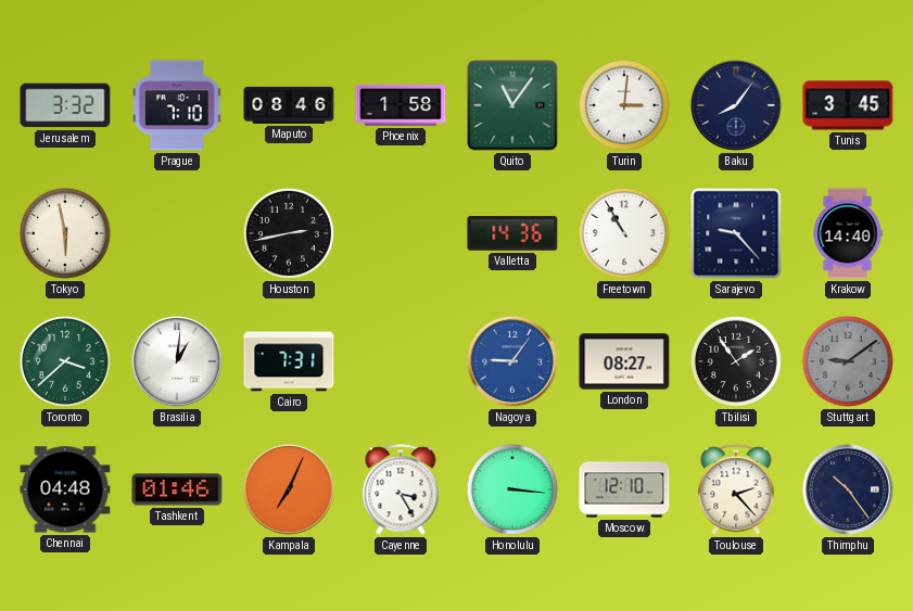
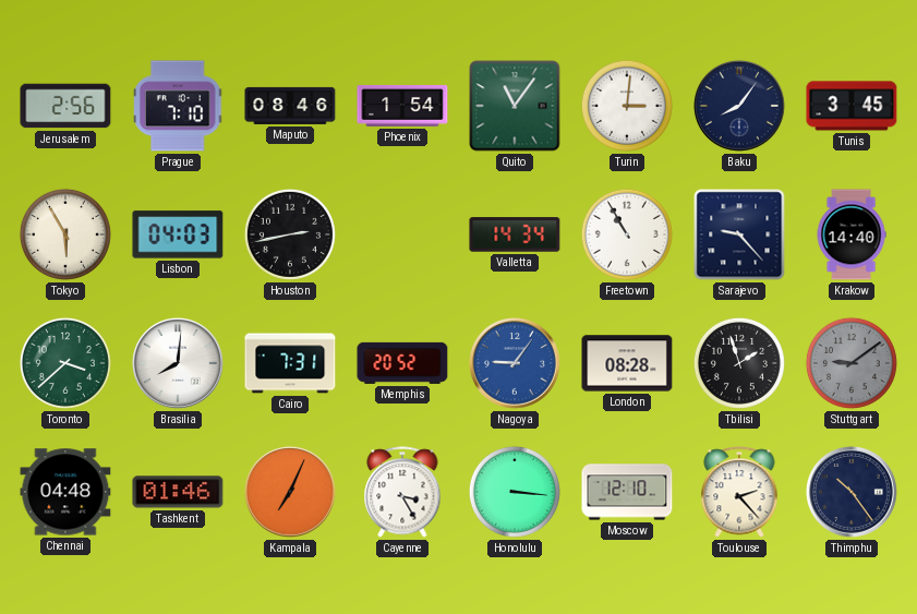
Jerusalem: 3:32 -> 2:56
Phoenix: 1:58 -> 1:54
Tokyo: 5:58 -> 5:55
Lisbon: none -> 04:03
Valletta: 14:36 -> 14:34
Brasilia: 1:01 -> 8:01
Memphis: none -> 20:52
London: 08:27 -> 08:28
Tbilisi: 1:54 -> 1:57
